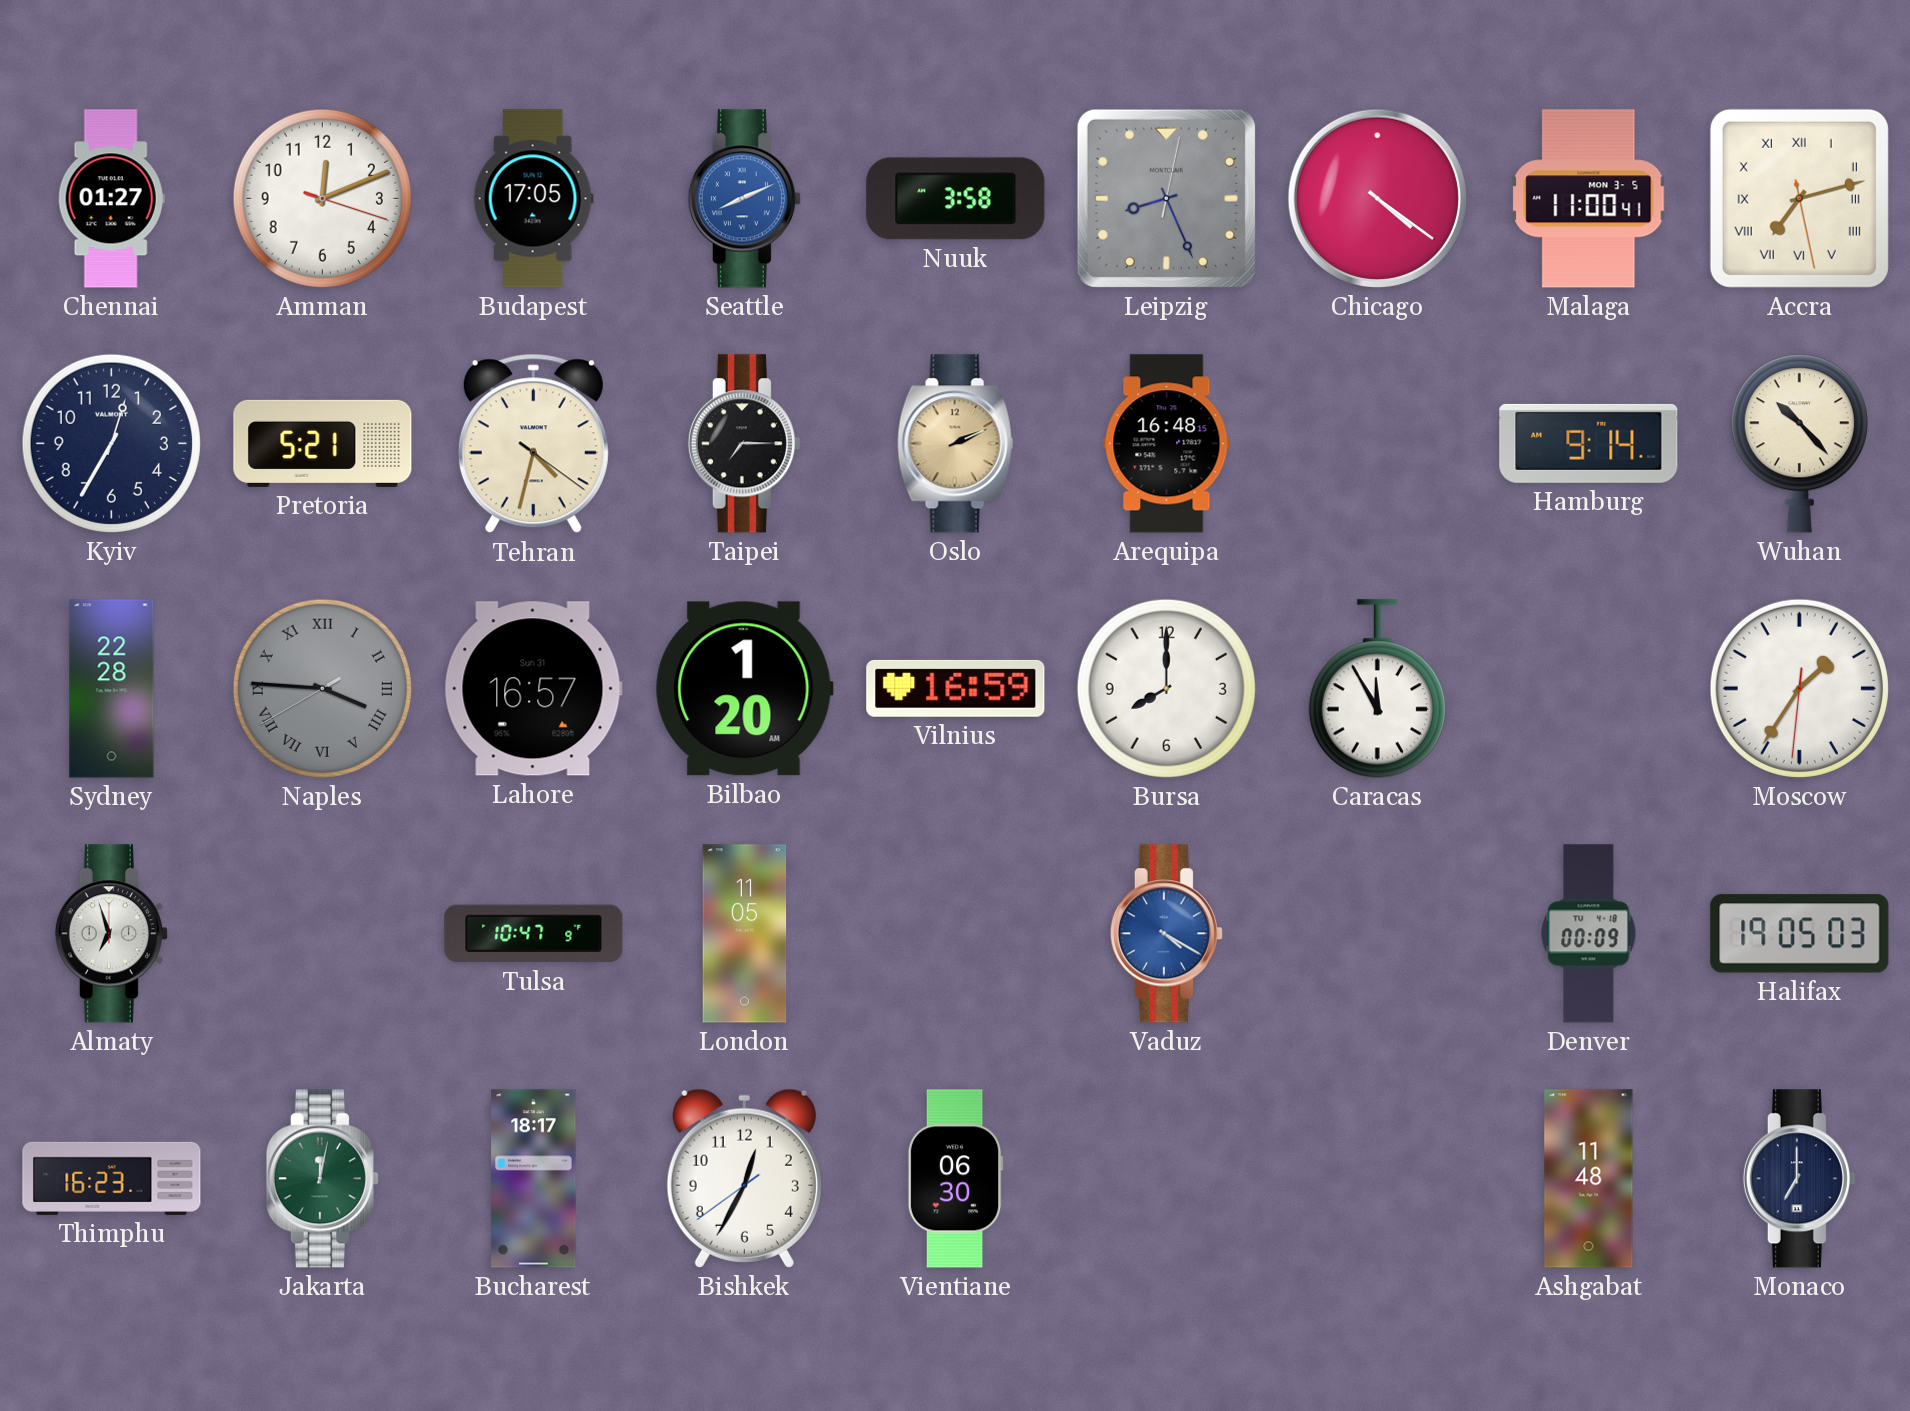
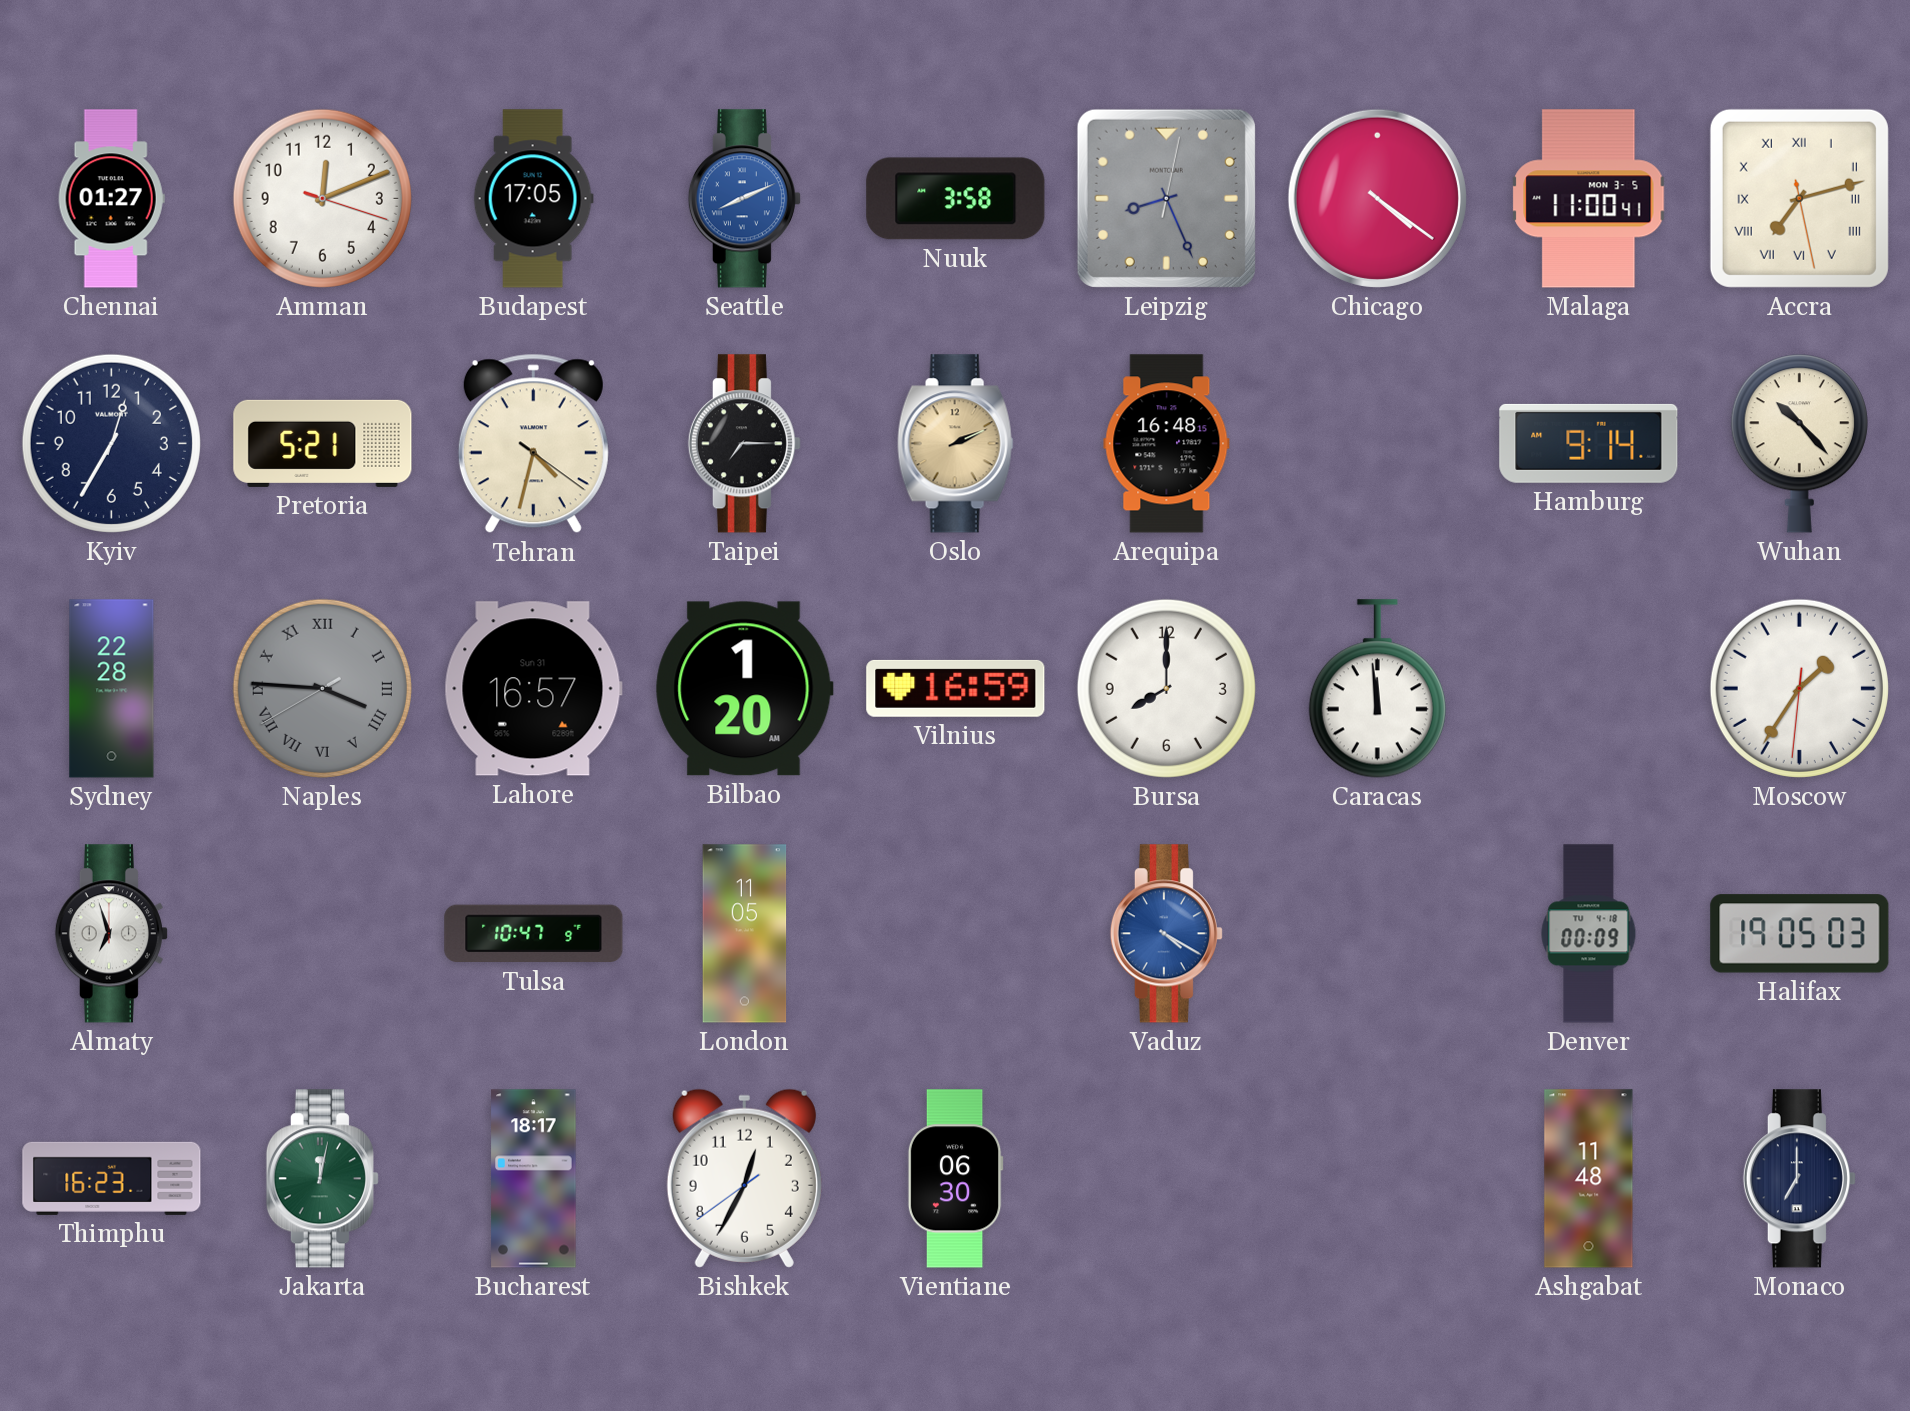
Caracas: 11:55 -> 11:59
